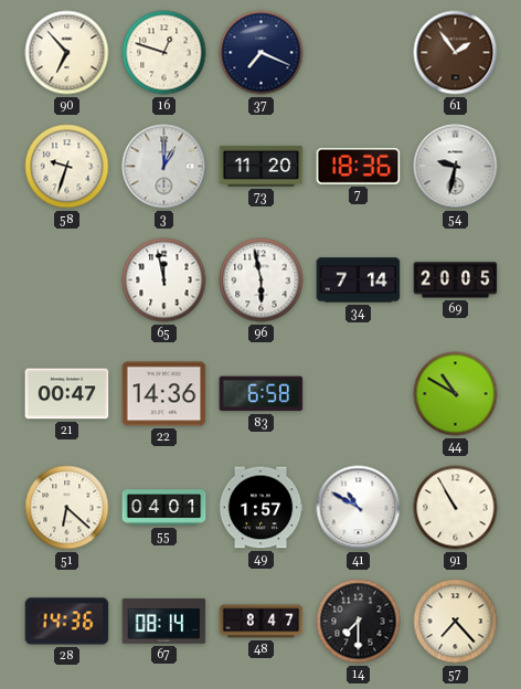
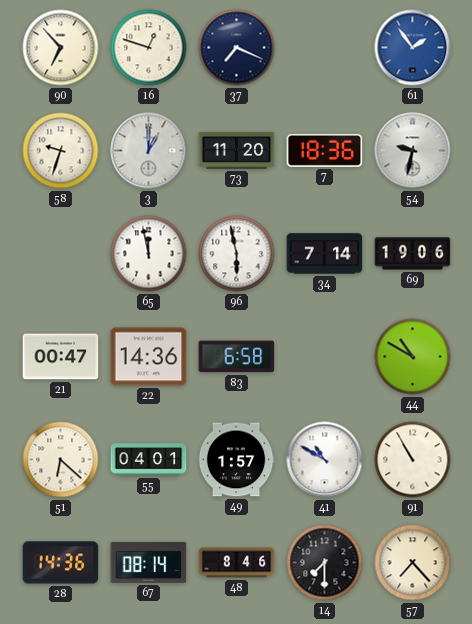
61 dial: brown -> blue
69: 20:05 -> 19:06
48: 8:47 -> 8:46
